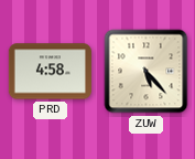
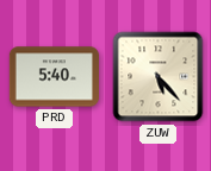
PRD: 4:58 -> 5:40
